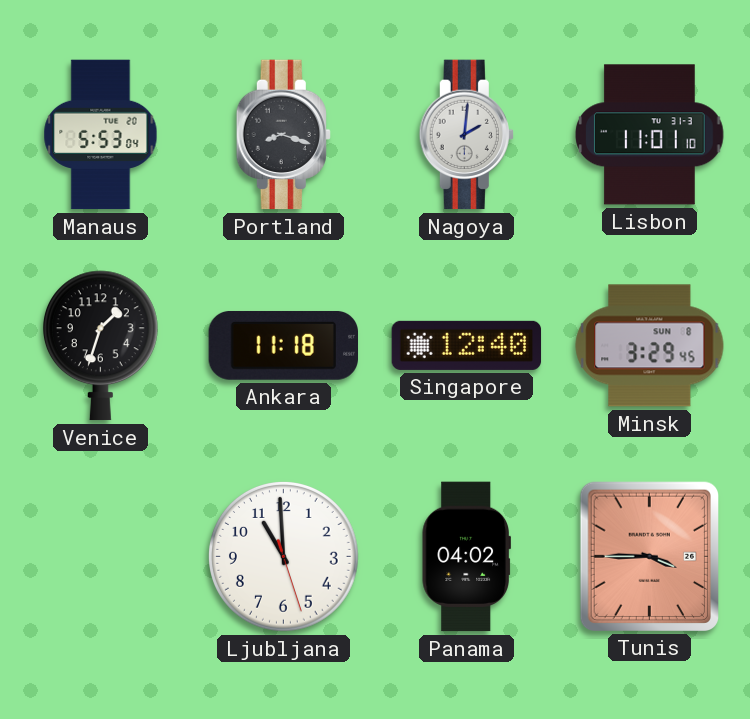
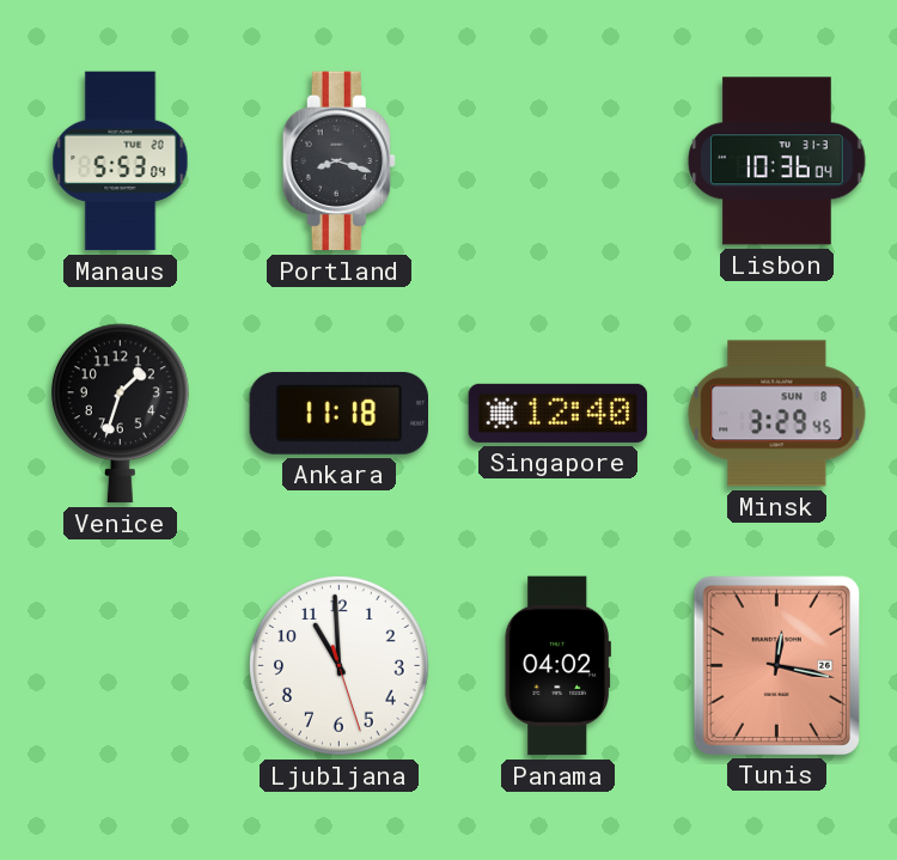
Nagoya: 2:01 -> none
Lisbon: 11:01 -> 10:36
Tunis: 3:45 -> 12:17
